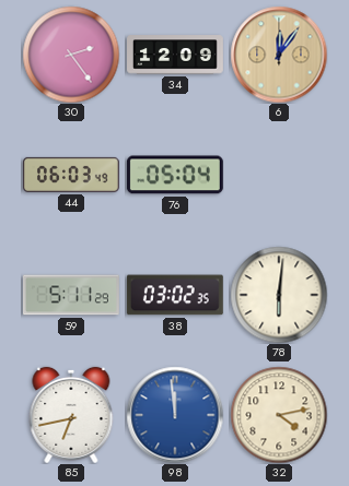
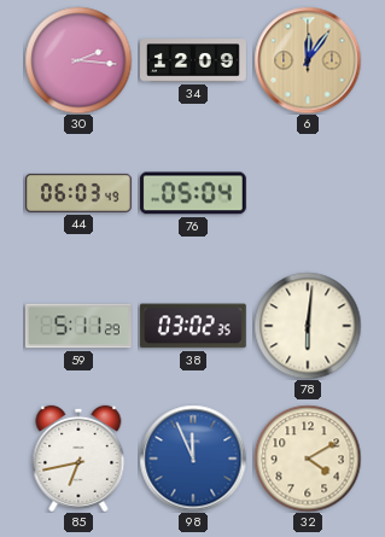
30: 2:24 -> 2:16
98: 11:59 -> 11:56
32: 4:13 -> 4:10
